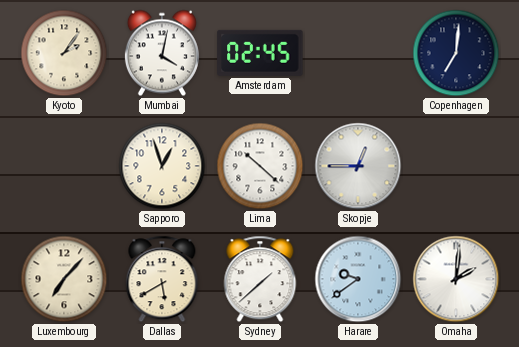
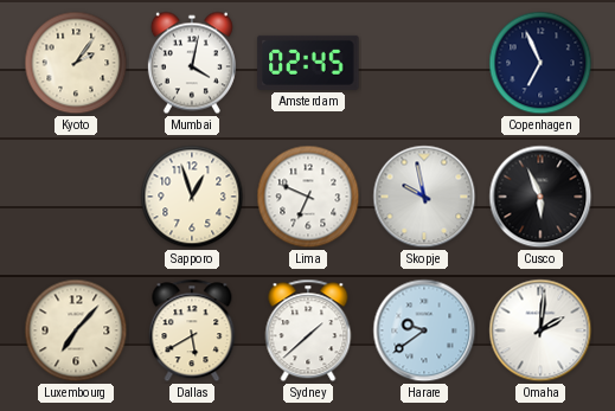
Copenhagen: 7:01 -> 6:56
Lima: 10:22 -> 6:49
Skopje: 12:45 -> 9:58
Cusco: none -> 5:56
